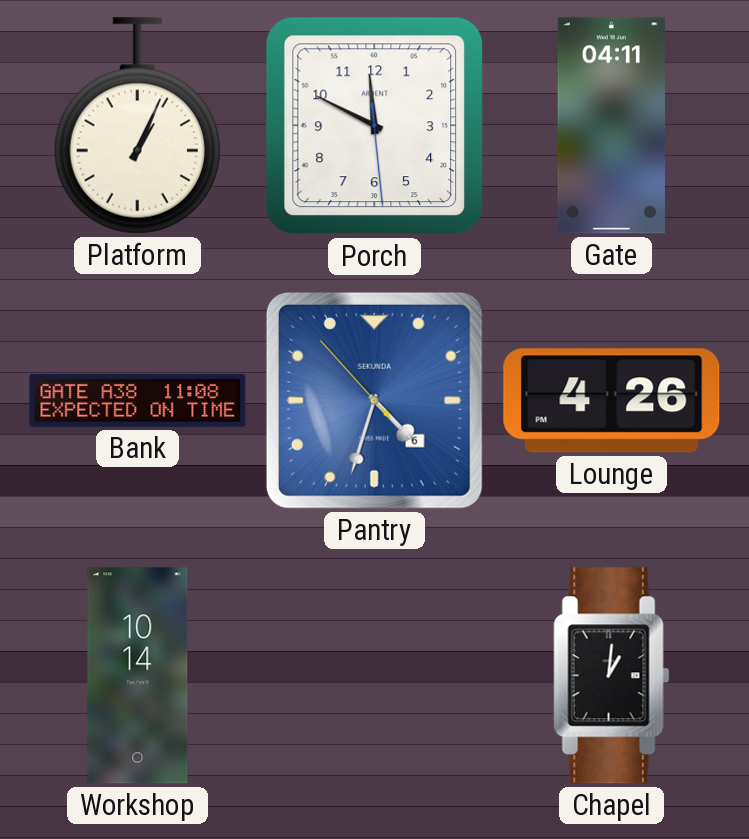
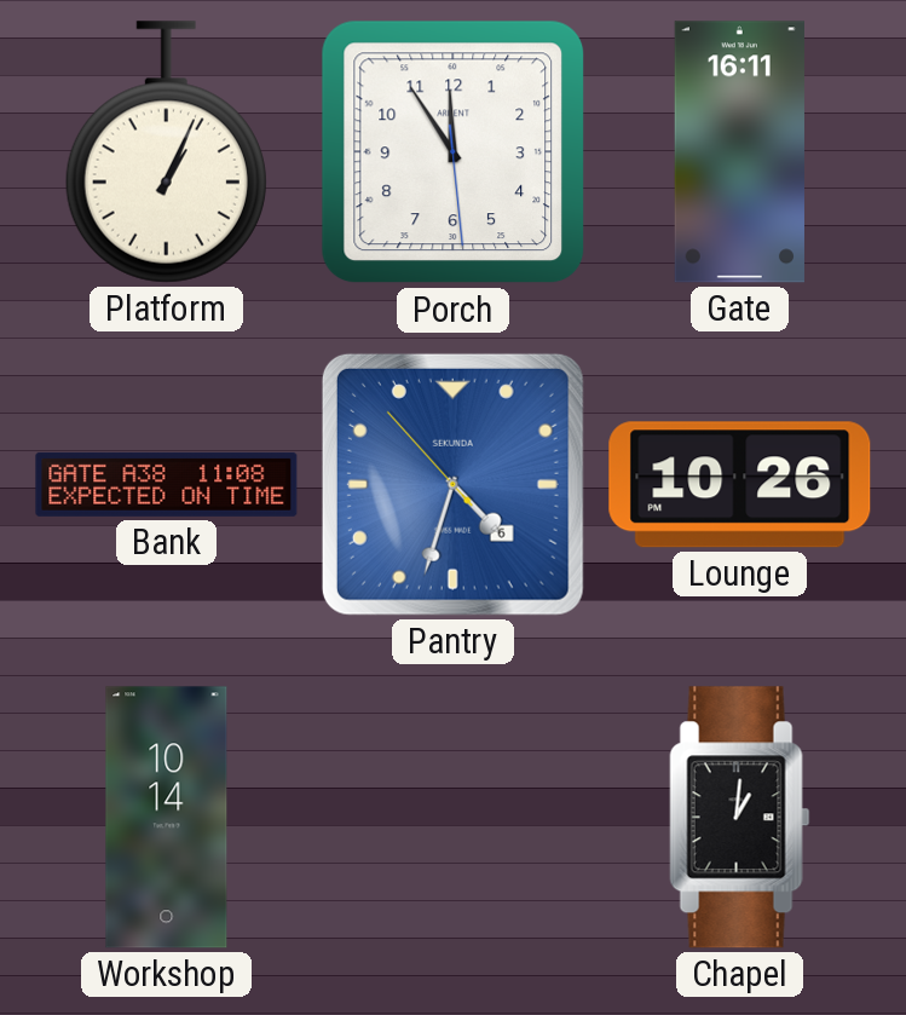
Porch: 11:49 -> 11:54
Gate: 04:11 -> 16:11
Lounge: 4:26 -> 10:26
